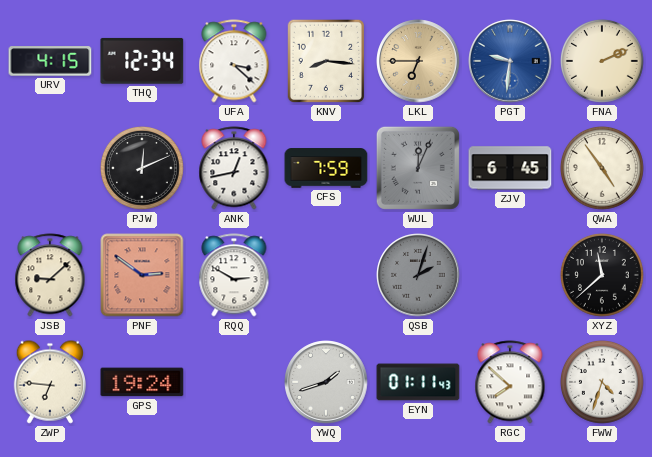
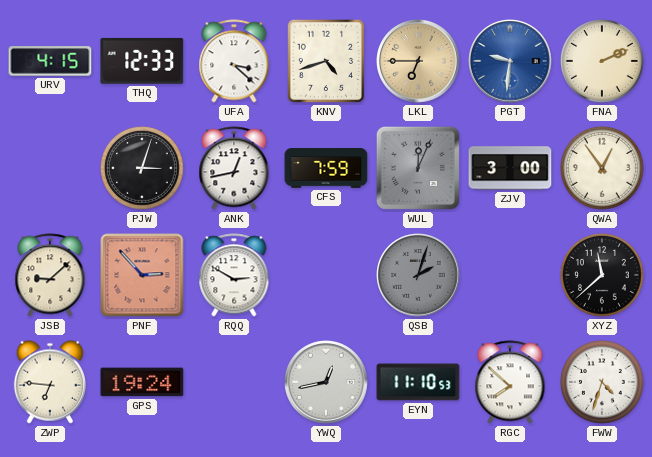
THQ: 12:34 -> 12:33
KNV: 8:16 -> 4:42
PJW: 12:11 -> 3:03
ZJV: 6:45 -> 3:00
QWA: 4:54 -> 12:54
PNF: 2:51 -> 2:53
YWQ: 1:42 -> 12:43
EYN: 01:11 -> 11:10
